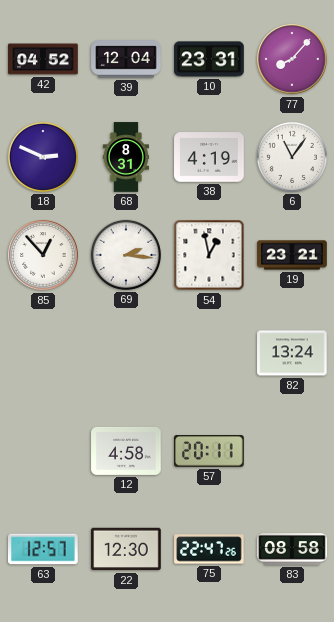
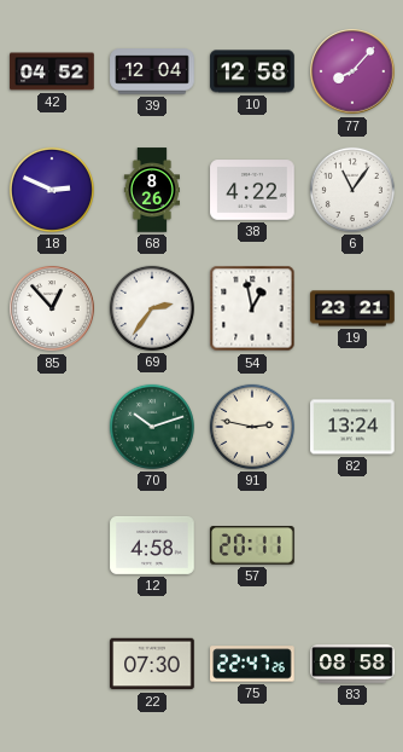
10: 23:31 -> 12:58
68: 8:31 -> 8:26
38: 4:19 -> 4:22
69: 2:16 -> 2:36
70: none -> 10:12
91: none -> 2:47
63: 12:57 -> none
22: 12:30 -> 07:30
